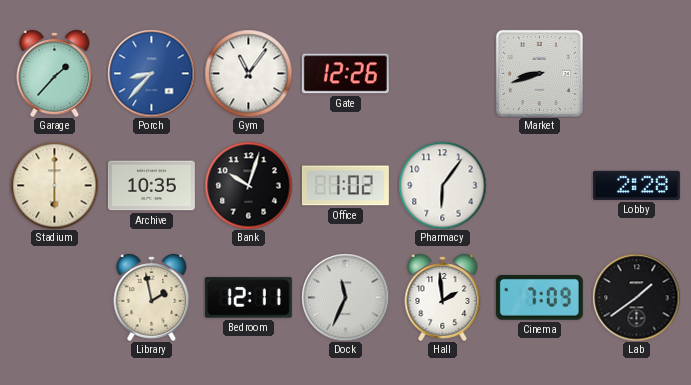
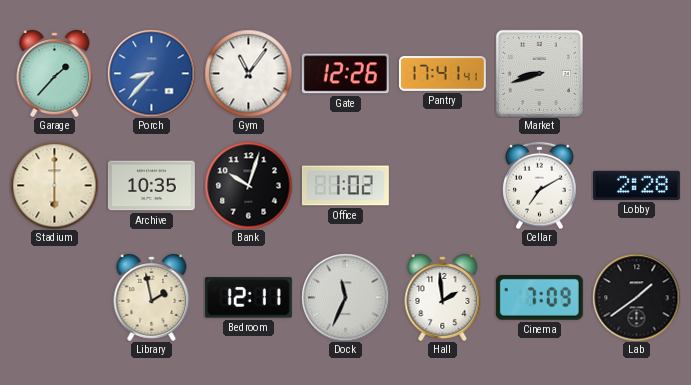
Pantry: none -> 17:41
Pharmacy: 6:06 -> none
Cellar: none -> 7:10
